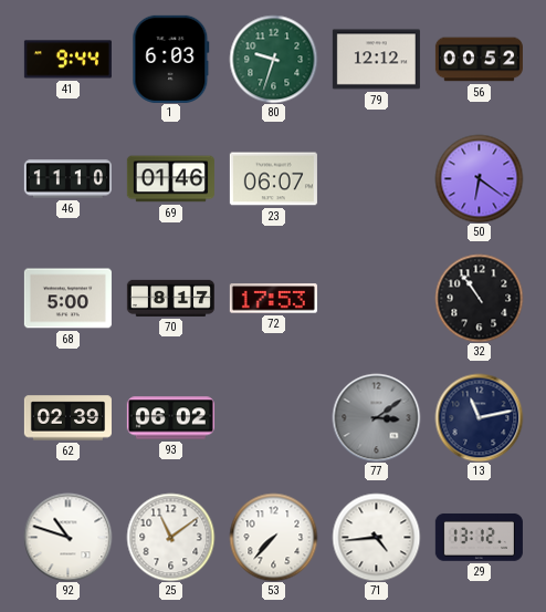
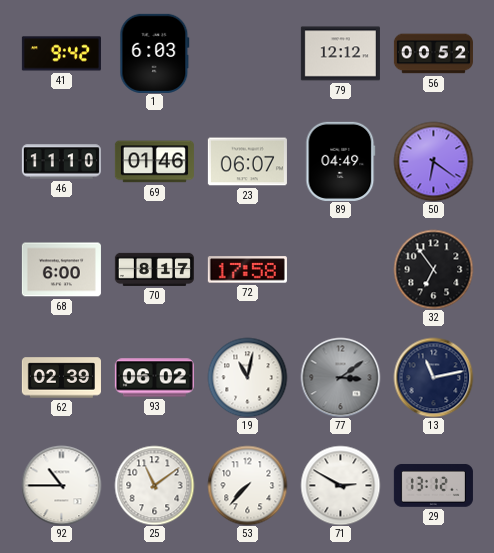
41: 9:44 -> 9:42
80: 9:33 -> none
89: none -> 04:49
68: 5:00 -> 6:00
72: 17:53 -> 17:58
32: 10:54 -> 6:54
19: none -> 11:02
92: 10:48 -> 10:45
71: 4:44 -> 2:50
